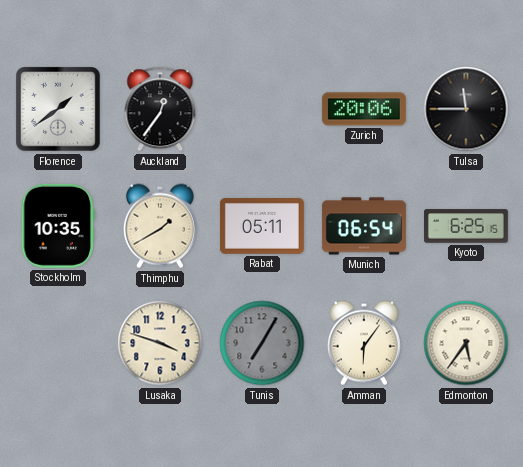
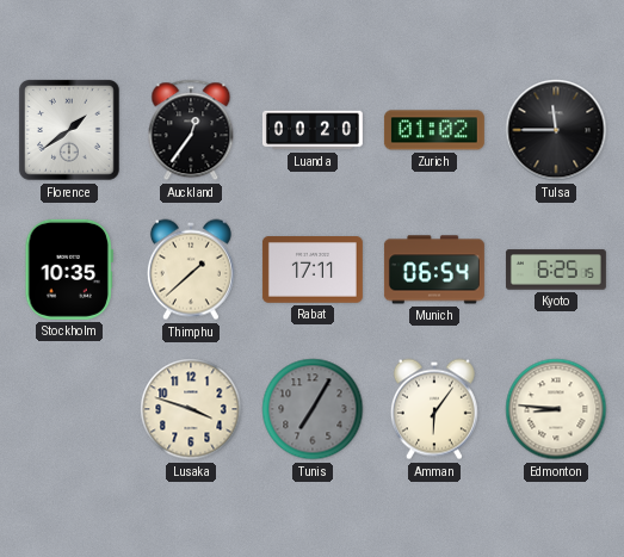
Luanda: none -> 00:20
Zurich: 20:06 -> 01:02
Thimphu: 1:40 -> 1:38
Rabat: 05:11 -> 17:11
Edmonton: 5:36 -> 8:46
